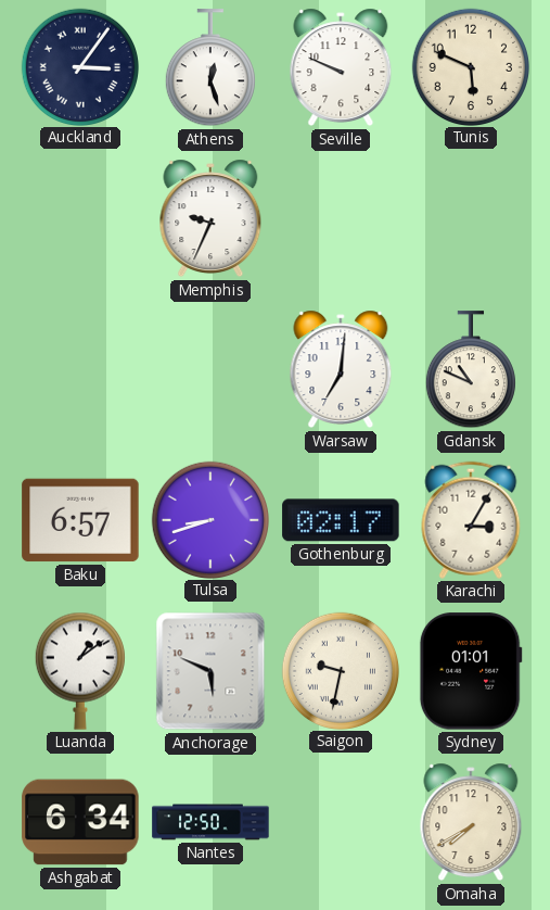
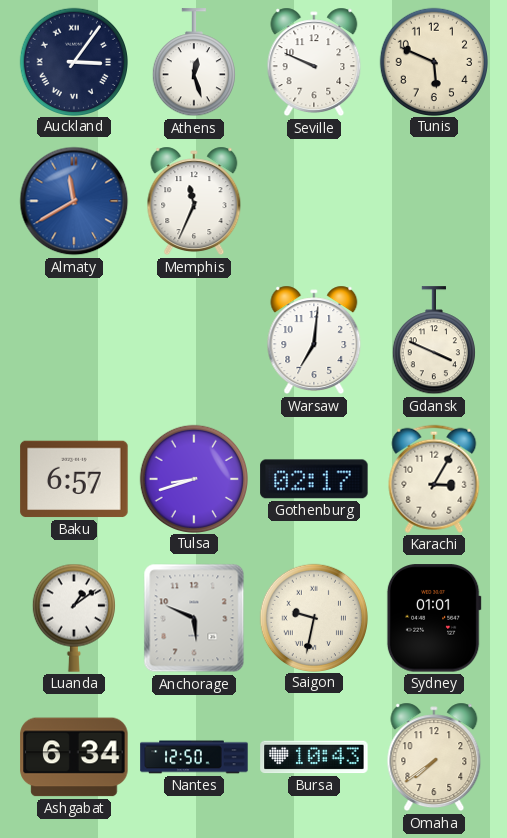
Almaty: none -> 11:40
Memphis: 9:34 -> 11:34
Gdansk: 10:49 -> 3:49
Bursa: none -> 10:43
Omaha: 7:40 -> 7:39
